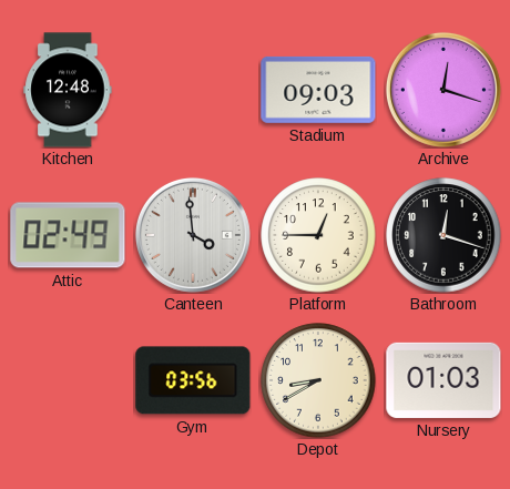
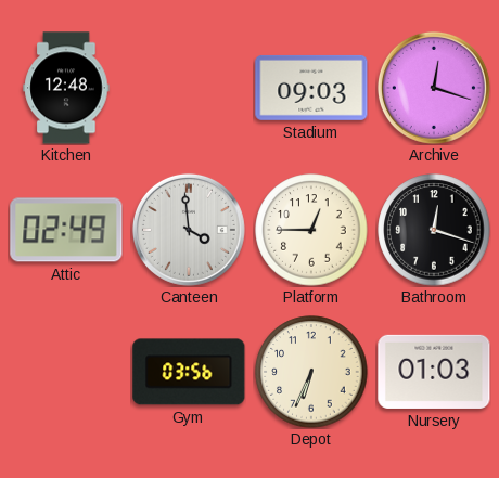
Depot: 8:40 -> 6:34
